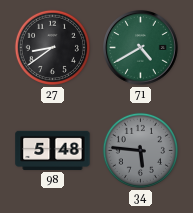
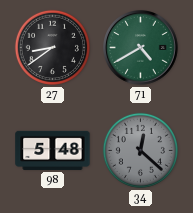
34: 5:46 -> 12:22
